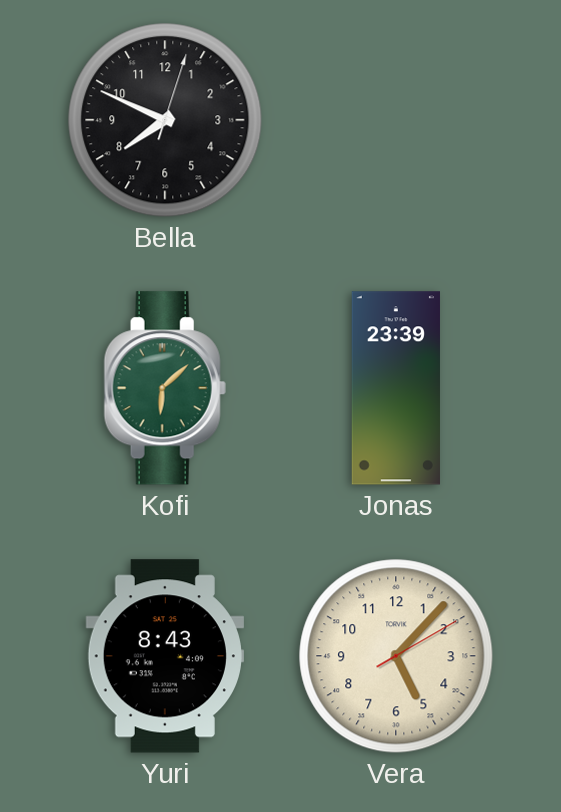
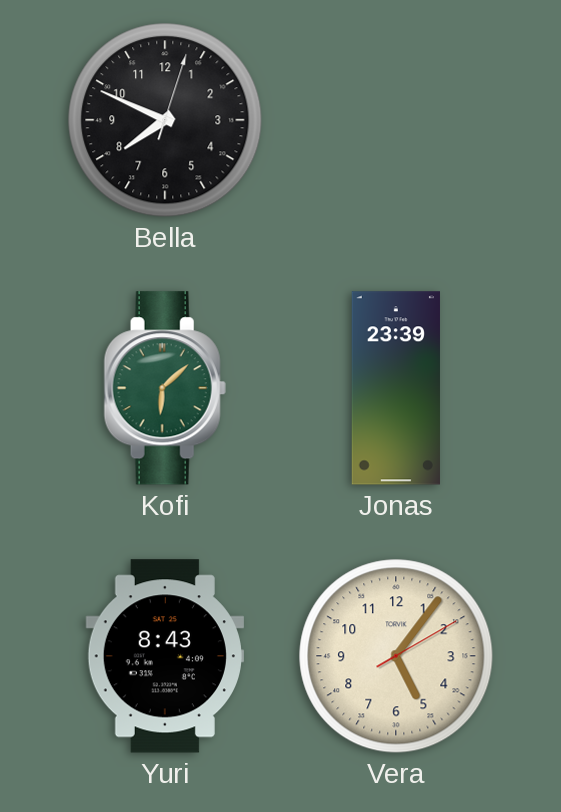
Vera: 5:07 -> 5:06
